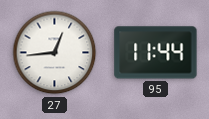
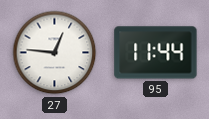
27: 12:44 -> 12:46
